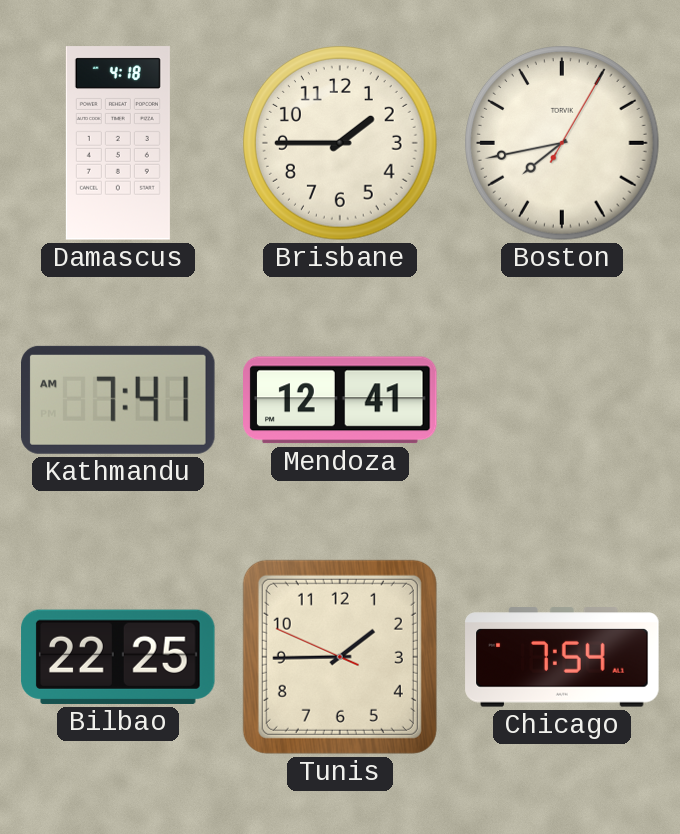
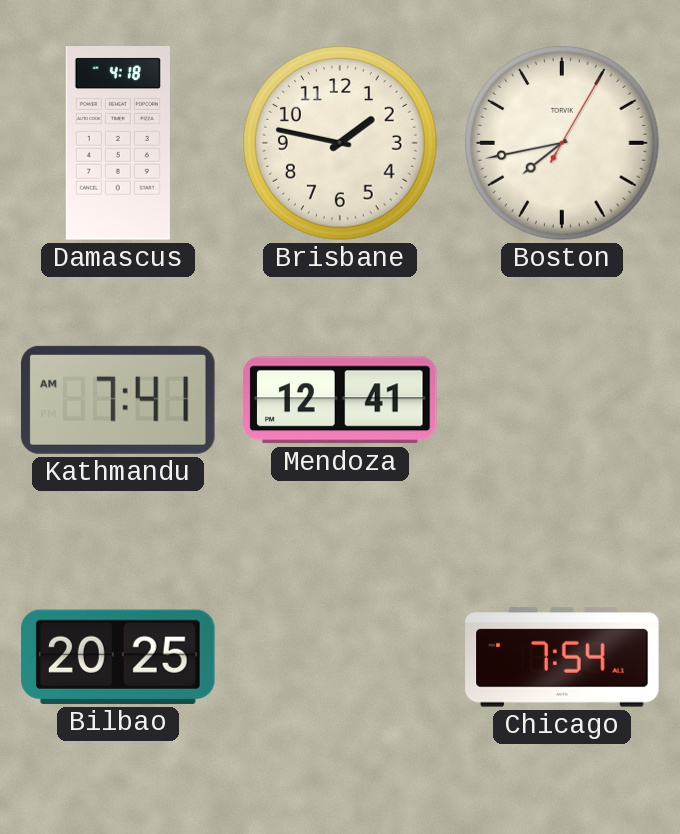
Brisbane: 1:45 -> 1:47
Bilbao: 22:25 -> 20:25
Tunis: 1:44 -> none
